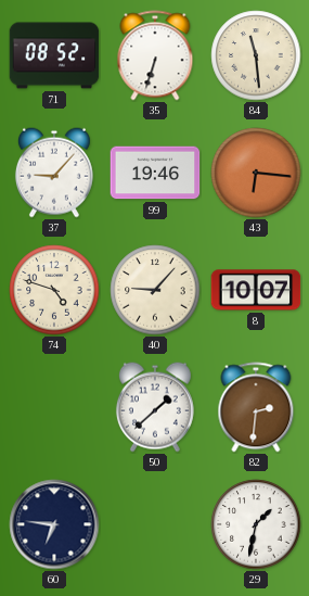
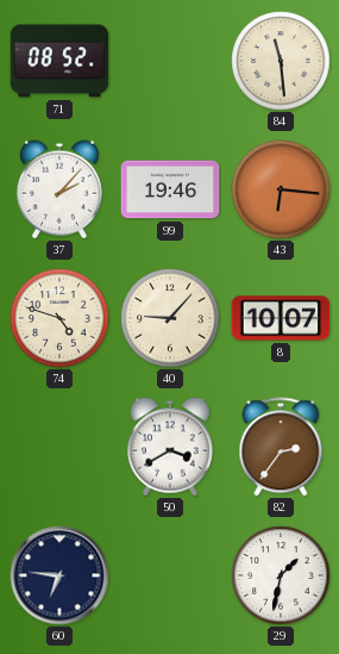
35: 6:33 -> none
37: 9:07 -> 2:07
50: 1:38 -> 3:40
82: 2:31 -> 2:36
